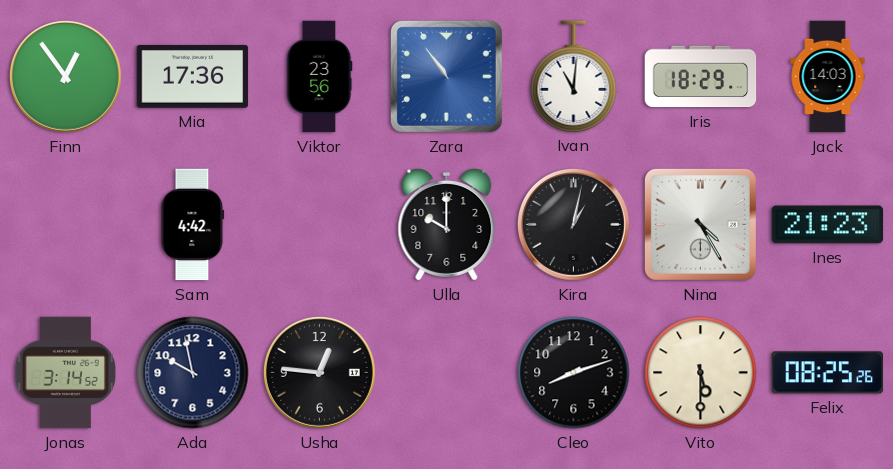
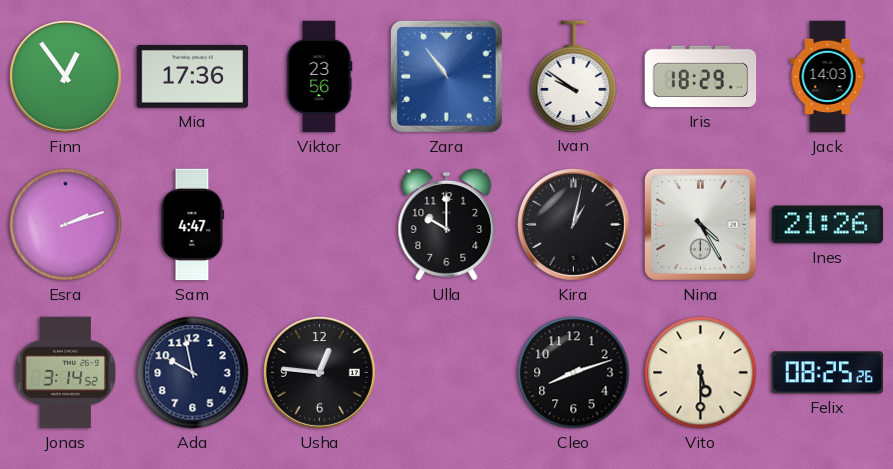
Ivan: 11:01 -> 9:51
Esra: none -> 2:12
Sam: 4:42 -> 4:47
Ines: 21:23 -> 21:26
